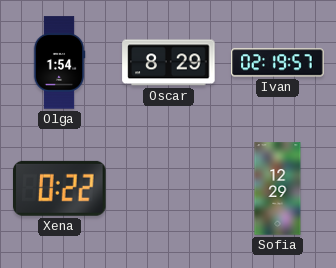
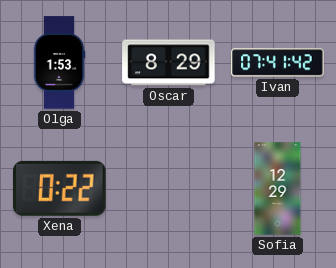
Olga: 1:54 -> 1:53
Ivan: 02:19 -> 07:41
